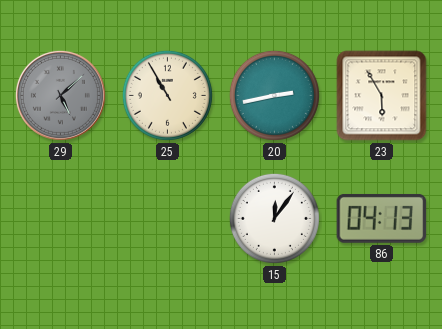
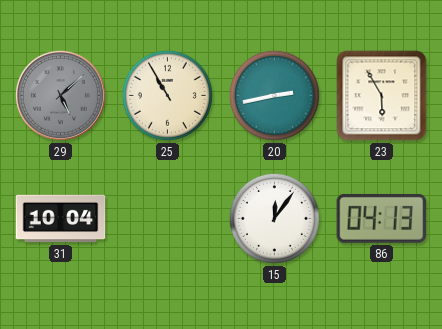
31: none -> 10:04
